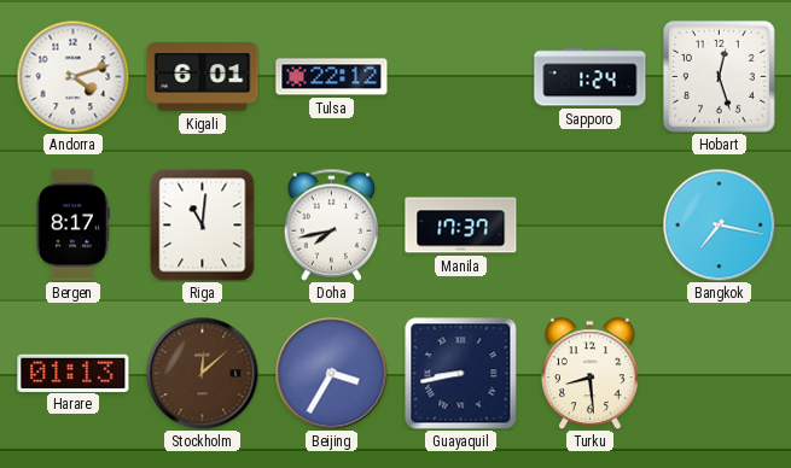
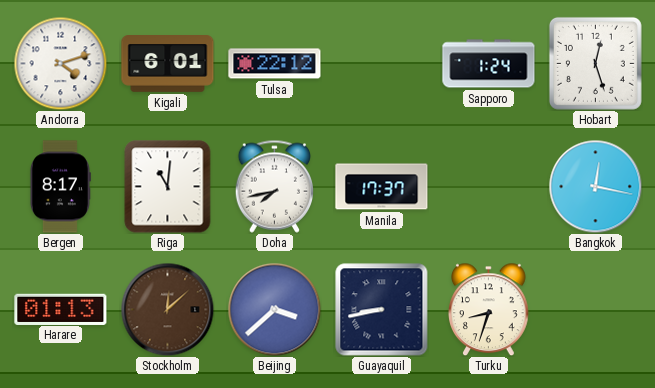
Bangkok: 7:17 -> 12:17
Beijing: 3:35 -> 3:38
Turku: 8:29 -> 8:33
